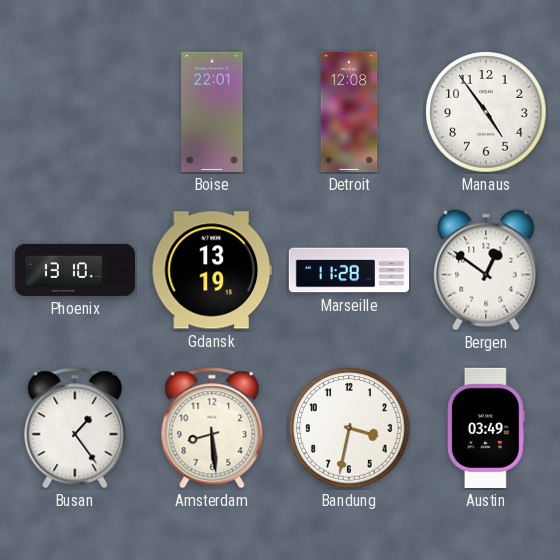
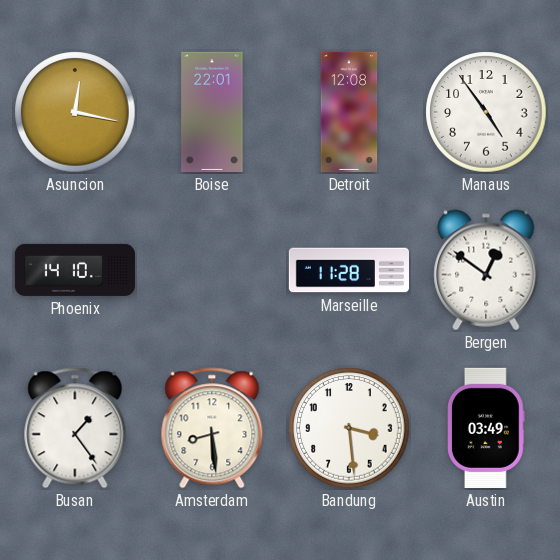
Asuncion: none -> 12:17
Phoenix: 13:10 -> 14:10
Gdansk: 13:19 -> none
Bandung: 3:32 -> 3:29
